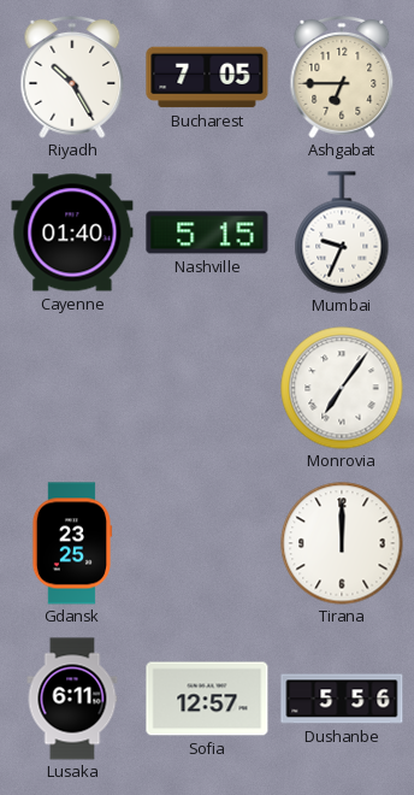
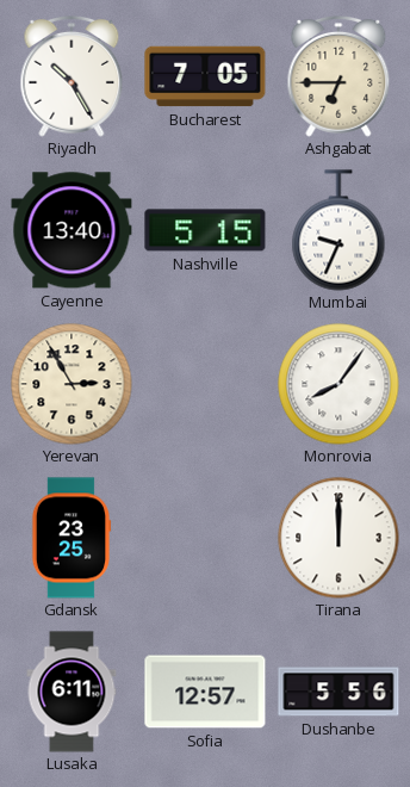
Cayenne: 01:40 -> 13:40
Yerevan: none -> 2:55
Monrovia: 7:06 -> 8:06
